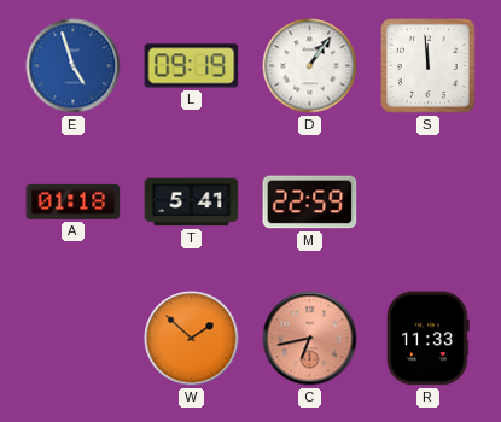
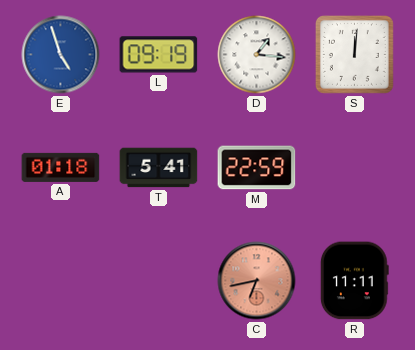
D: 1:06 -> 1:16
S: 11:59 -> 12:01
W: 1:52 -> none
R: 11:33 -> 11:11
